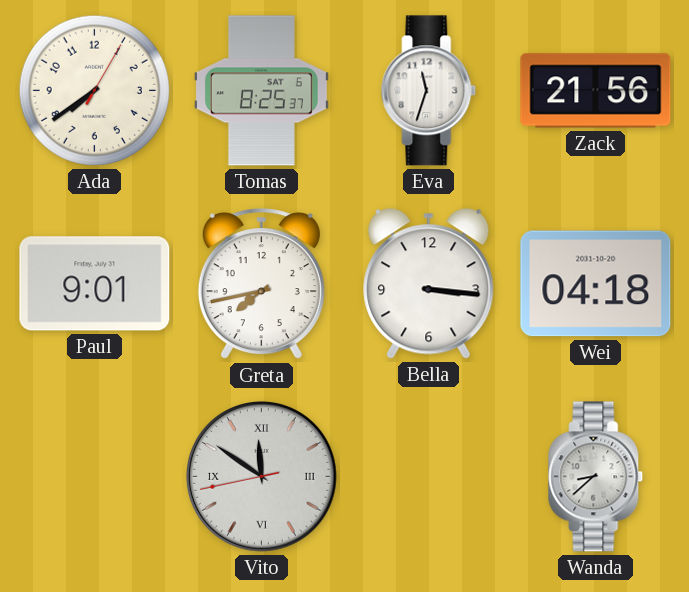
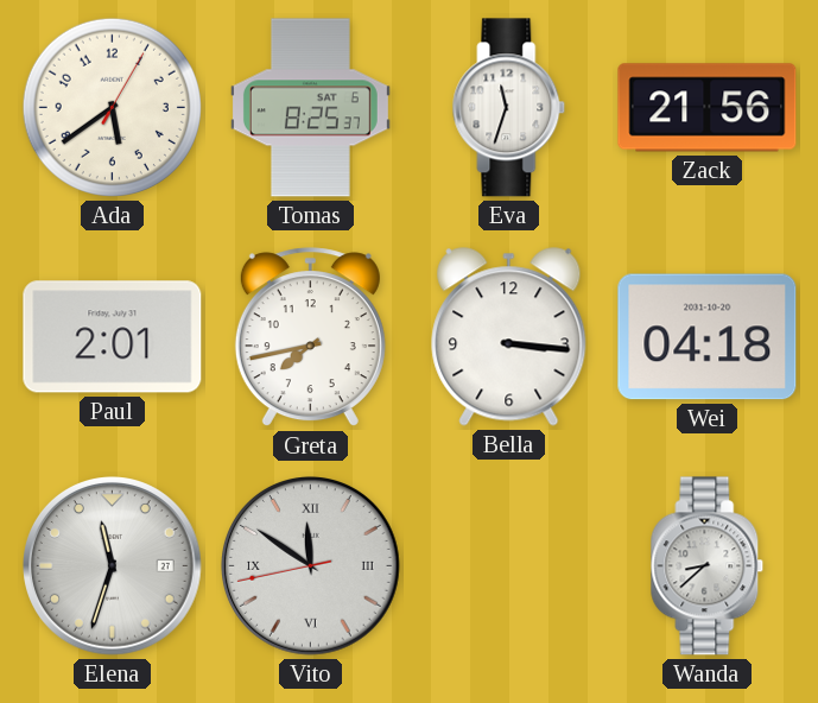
Ada: 7:39 -> 5:39
Paul: 9:01 -> 2:01
Elena: none -> 11:33
